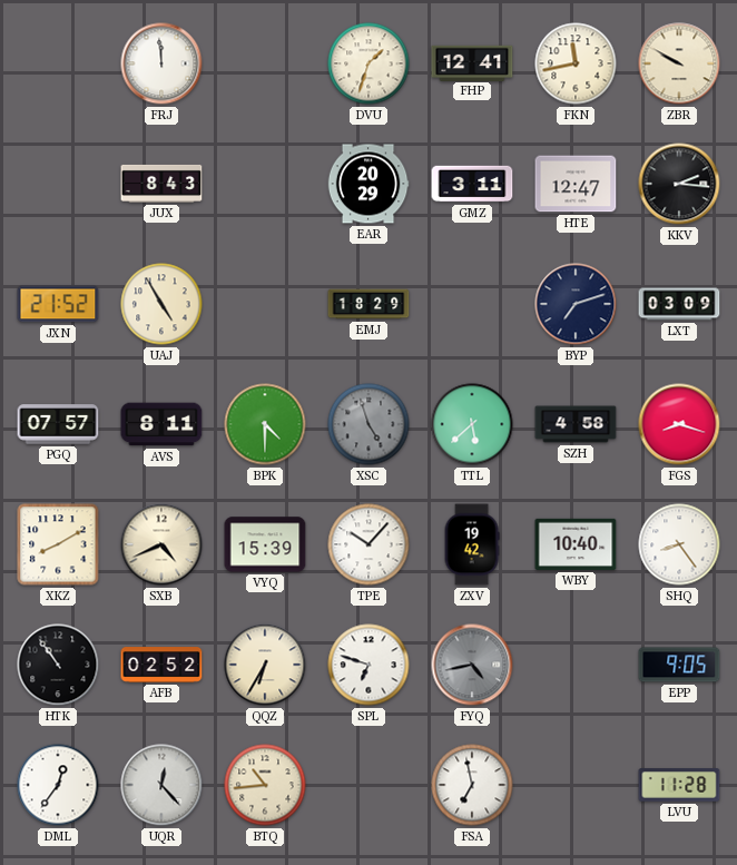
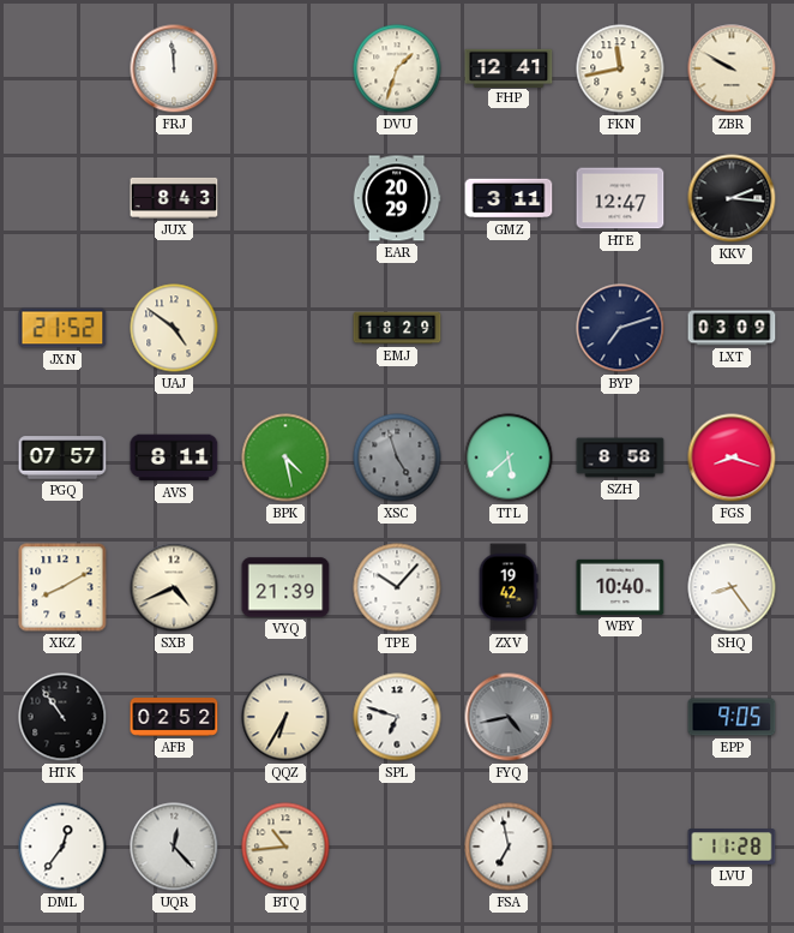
UAJ: 4:55 -> 4:51
BPK: 4:30 -> 4:28
SZH: 4:58 -> 8:58
VYQ: 15:39 -> 21:39
